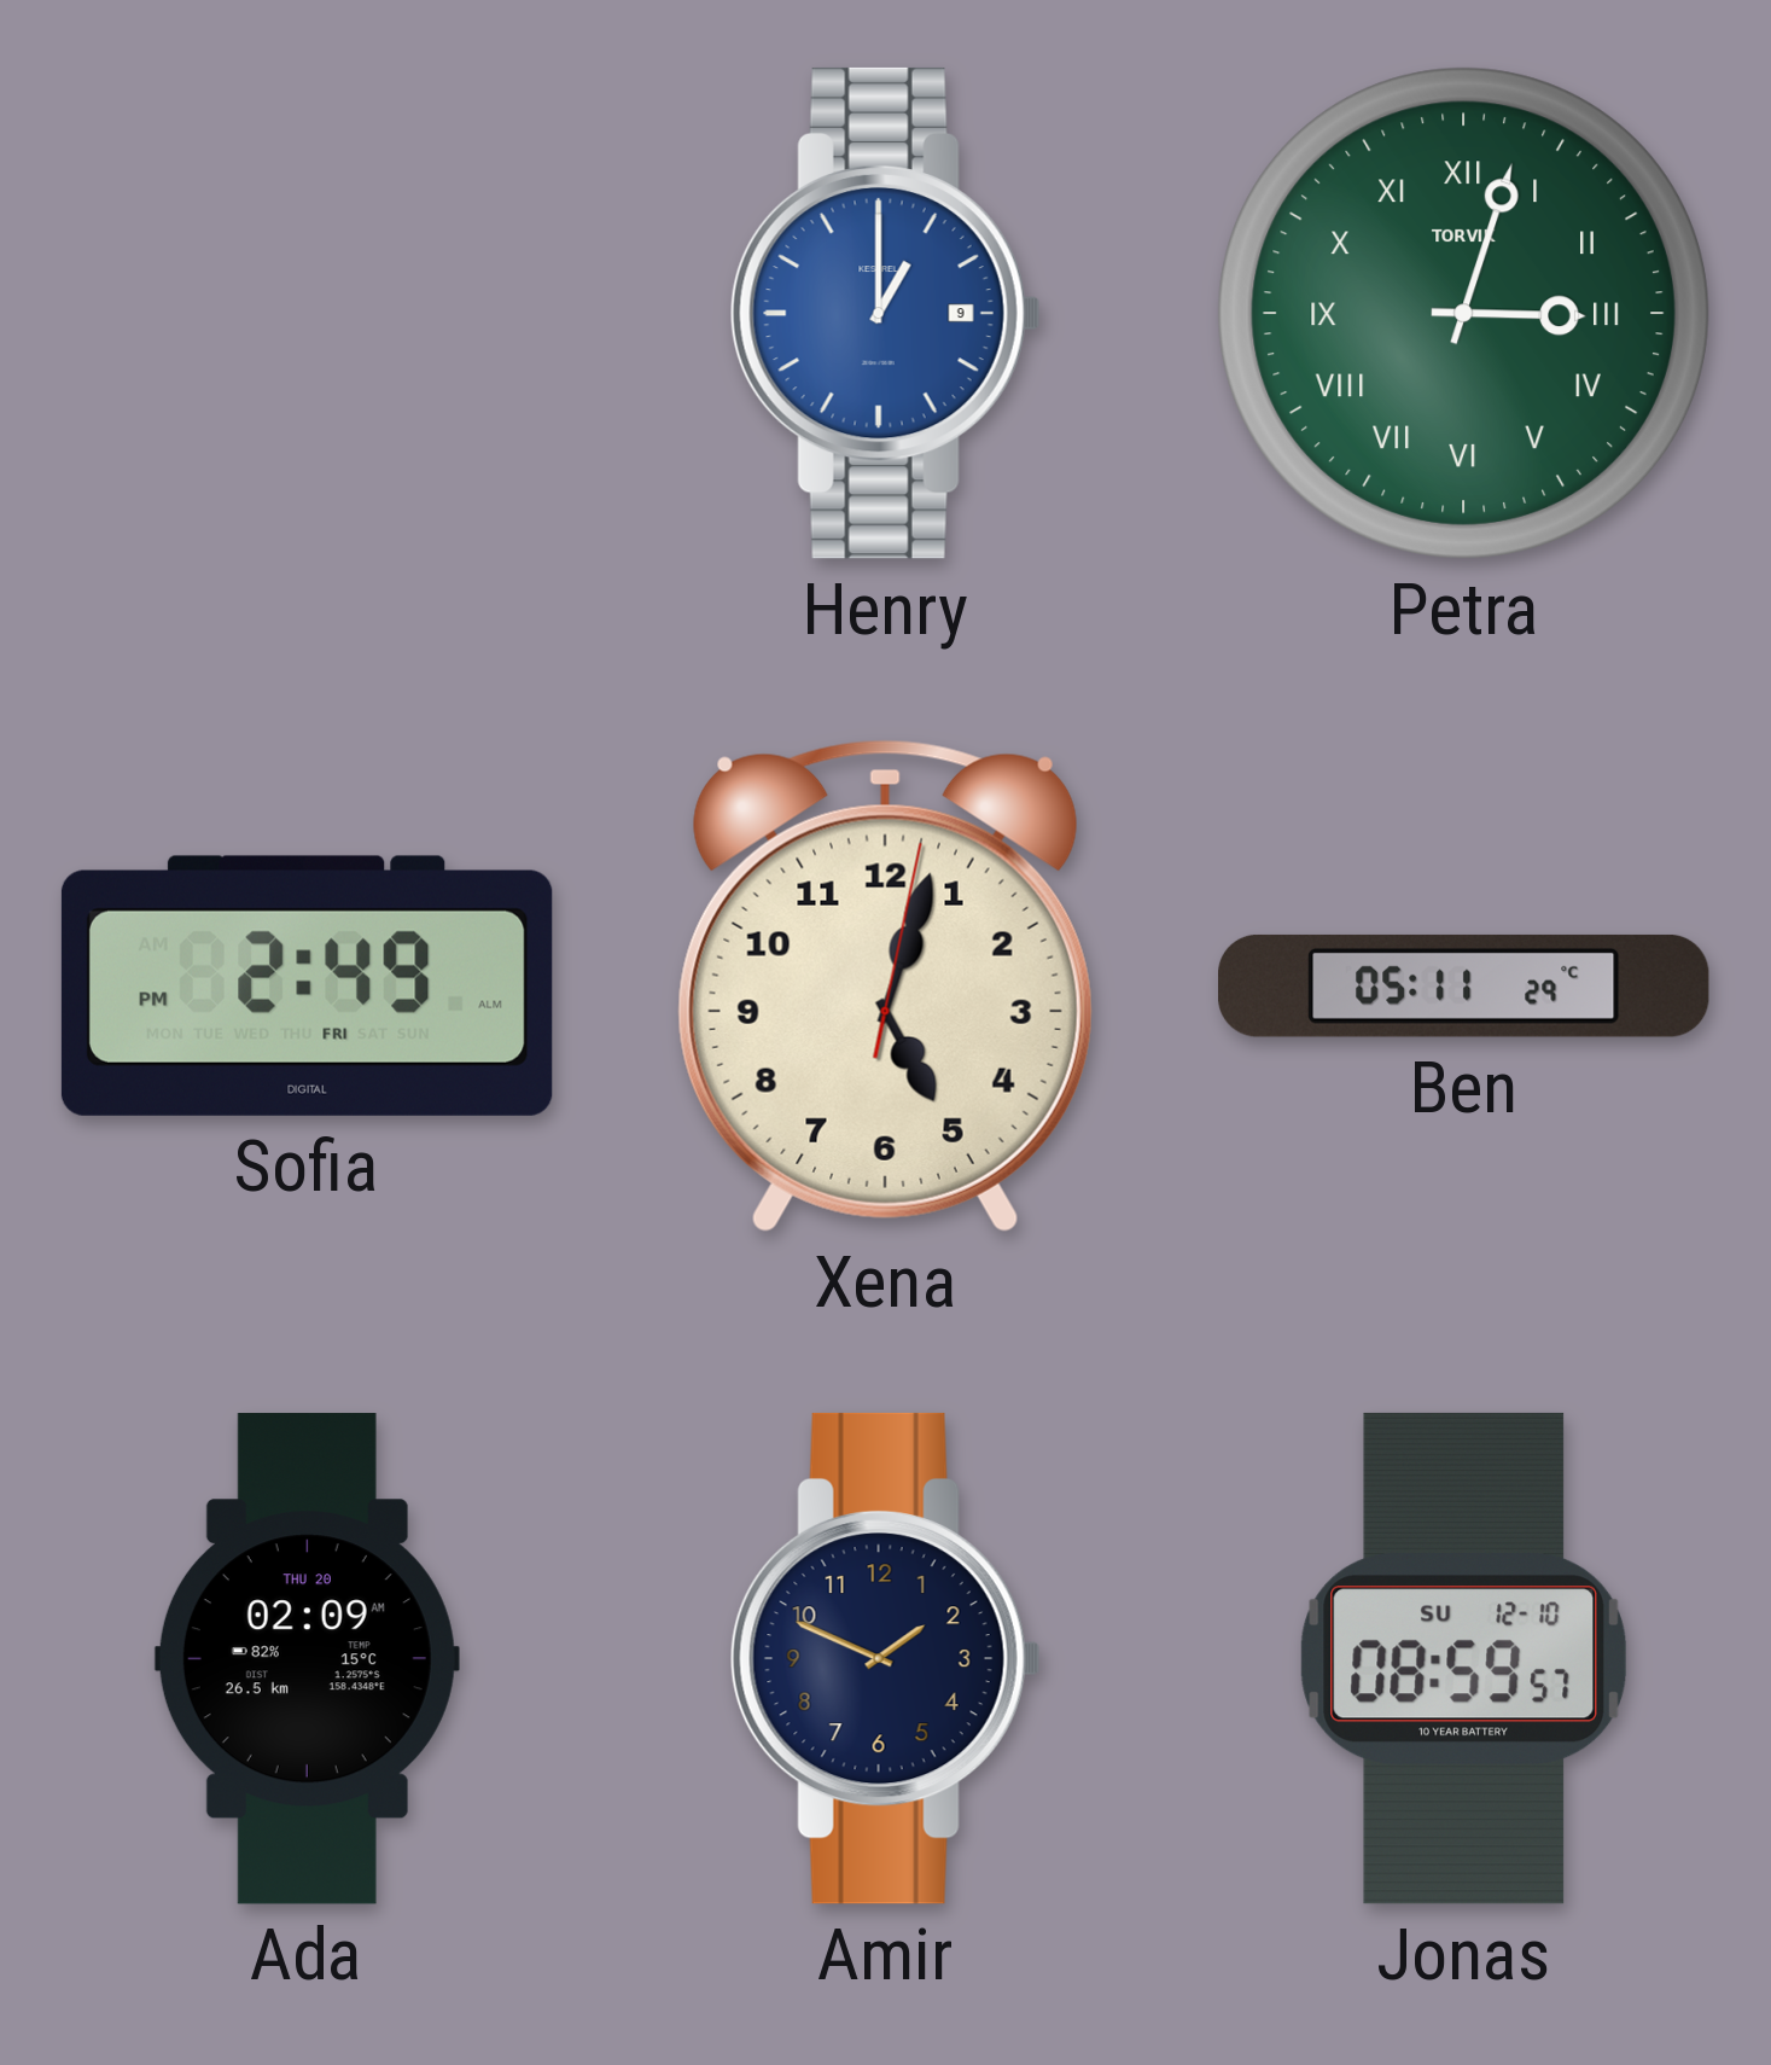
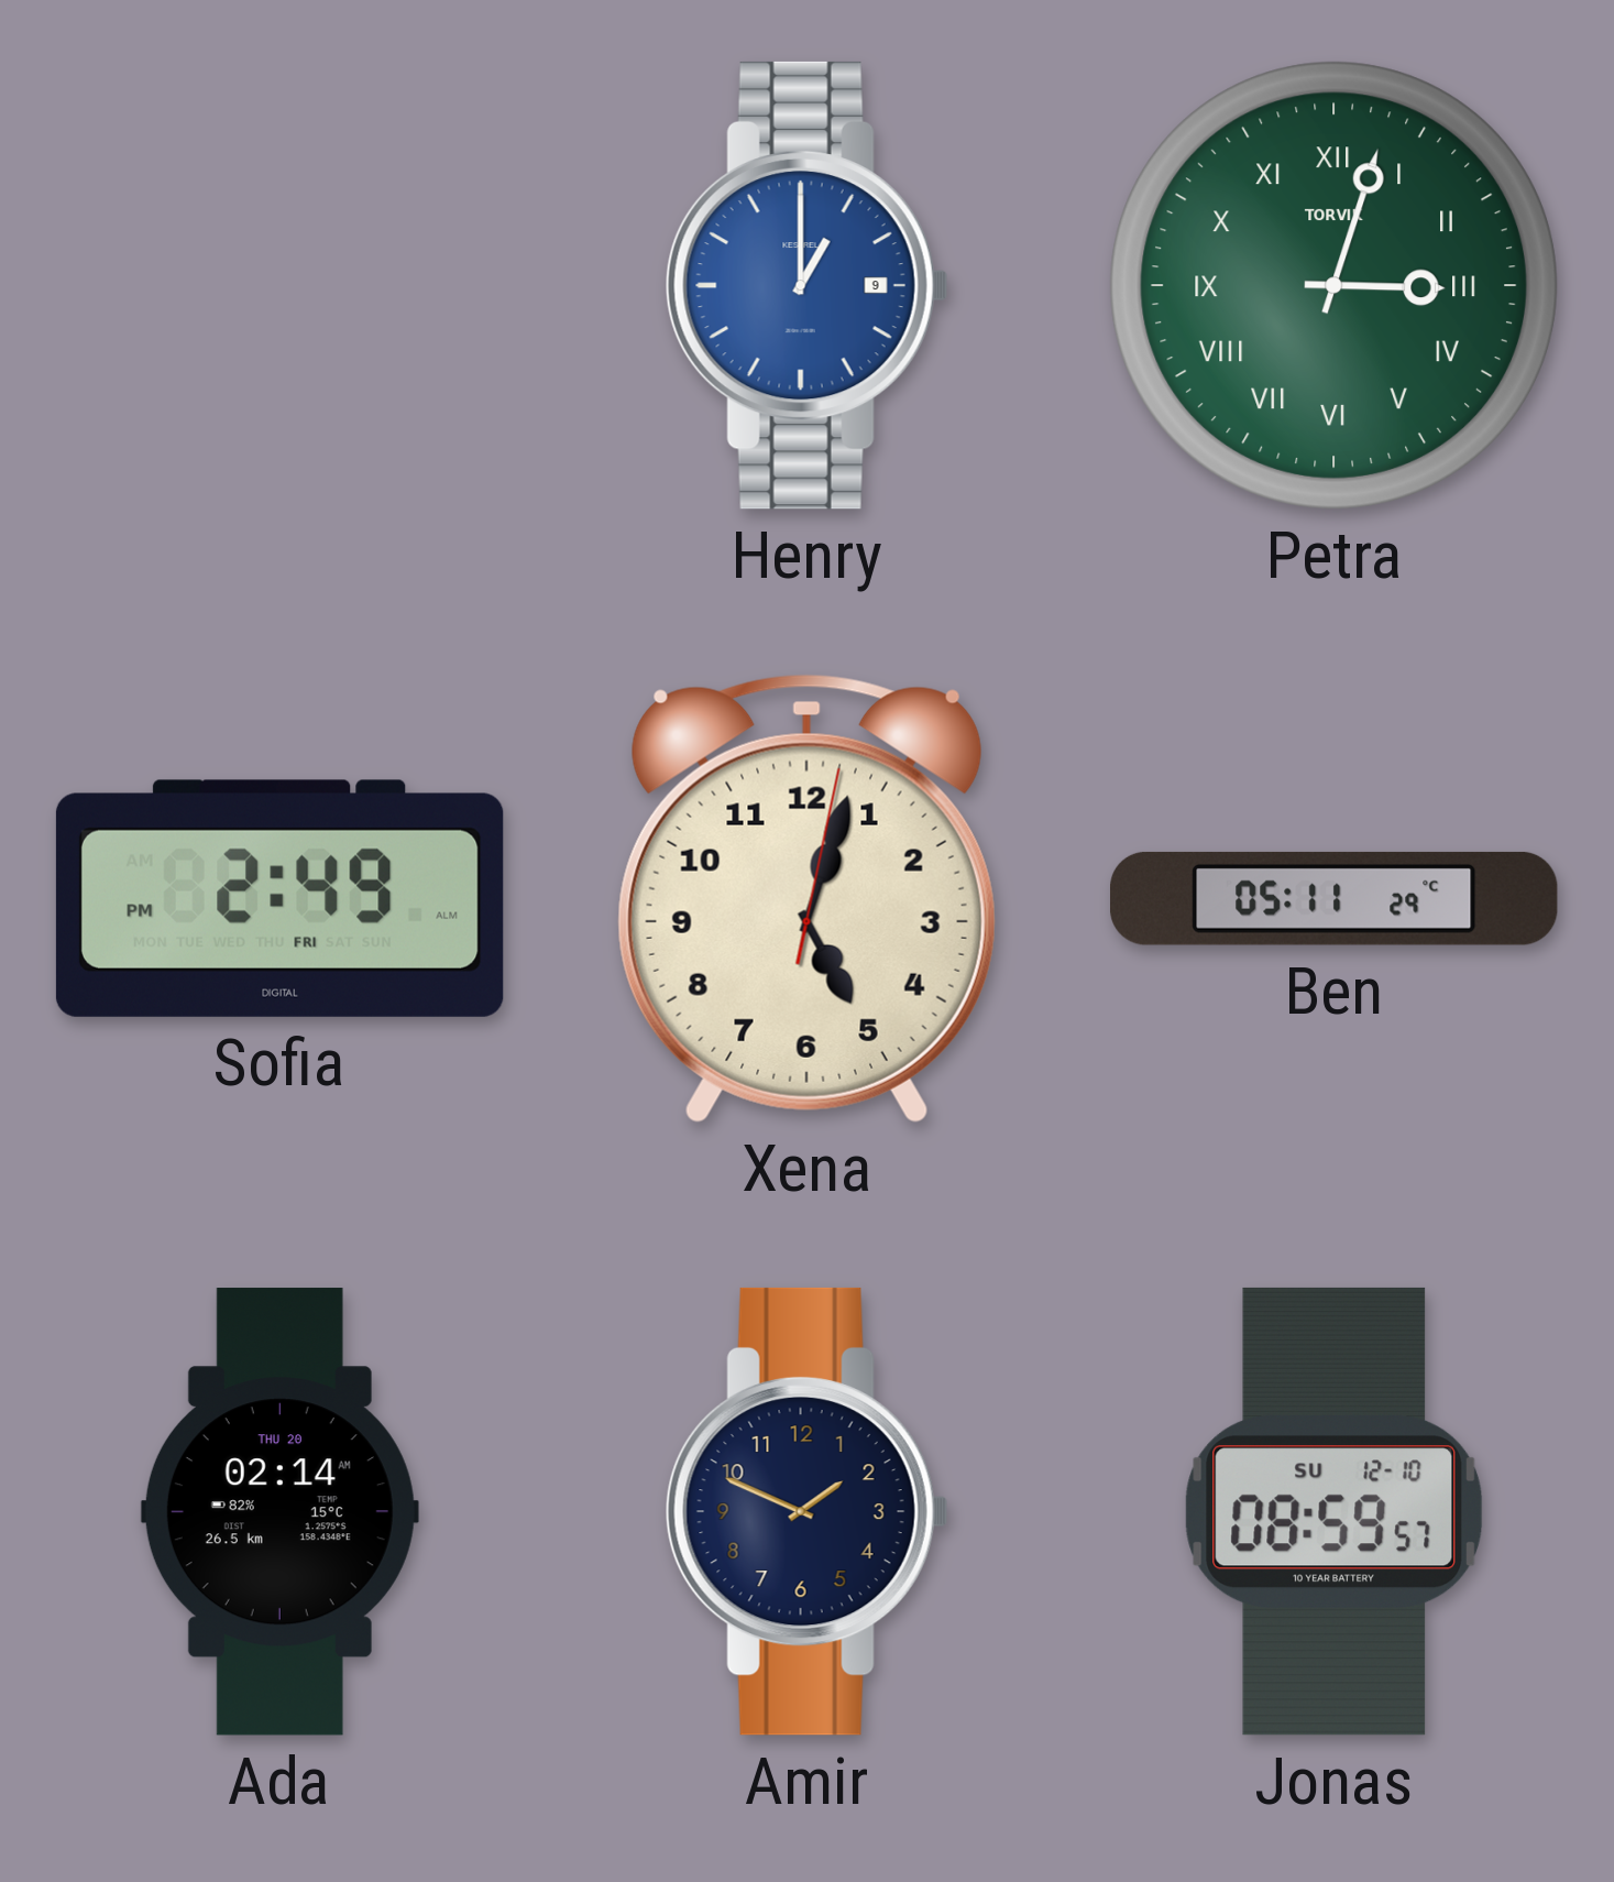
Ada: 02:09 -> 02:14
